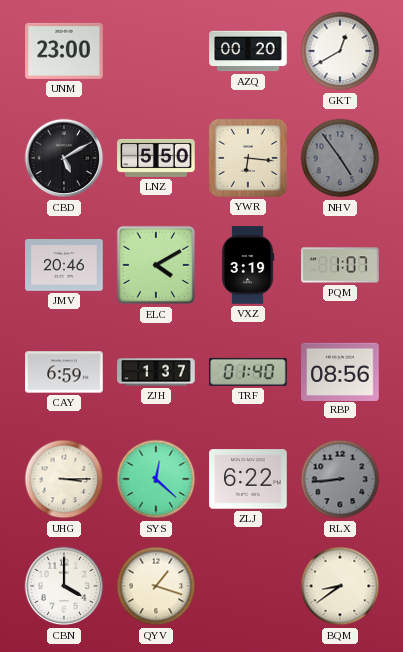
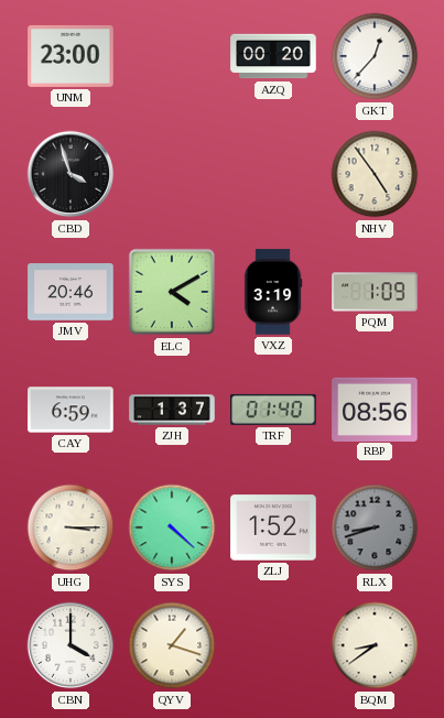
GKT: 12:40 -> 12:37
CBD: 5:10 -> 3:57
LNZ: 5:50 -> none
YWR: 6:16 -> none
NHV dial: grey -> cream
PQM: 1:07 -> 1:09
SYS: 12:22 -> 4:22
ZLJ: 6:22 -> 1:52
RLX: 8:44 -> 8:42
